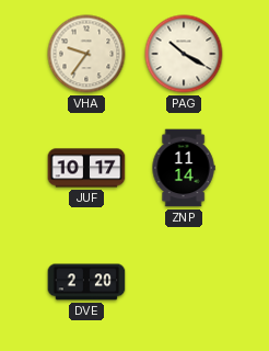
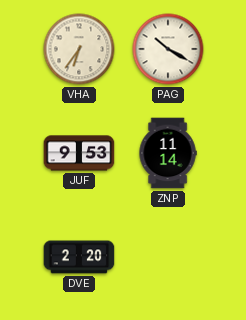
VHA: 9:36 -> 6:36
JUF: 10:17 -> 9:53
